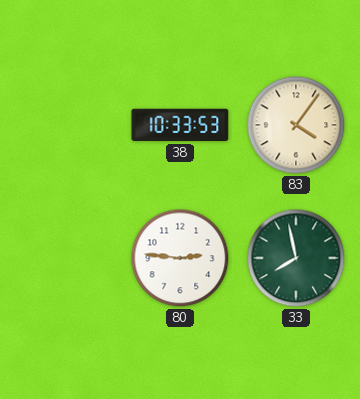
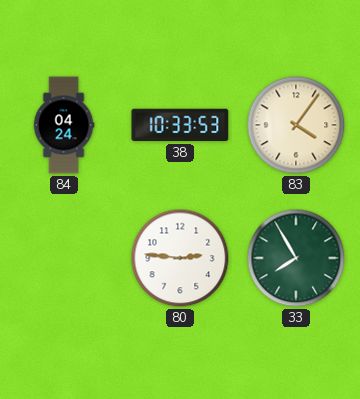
84: none -> 04:24
33: 7:58 -> 7:55
